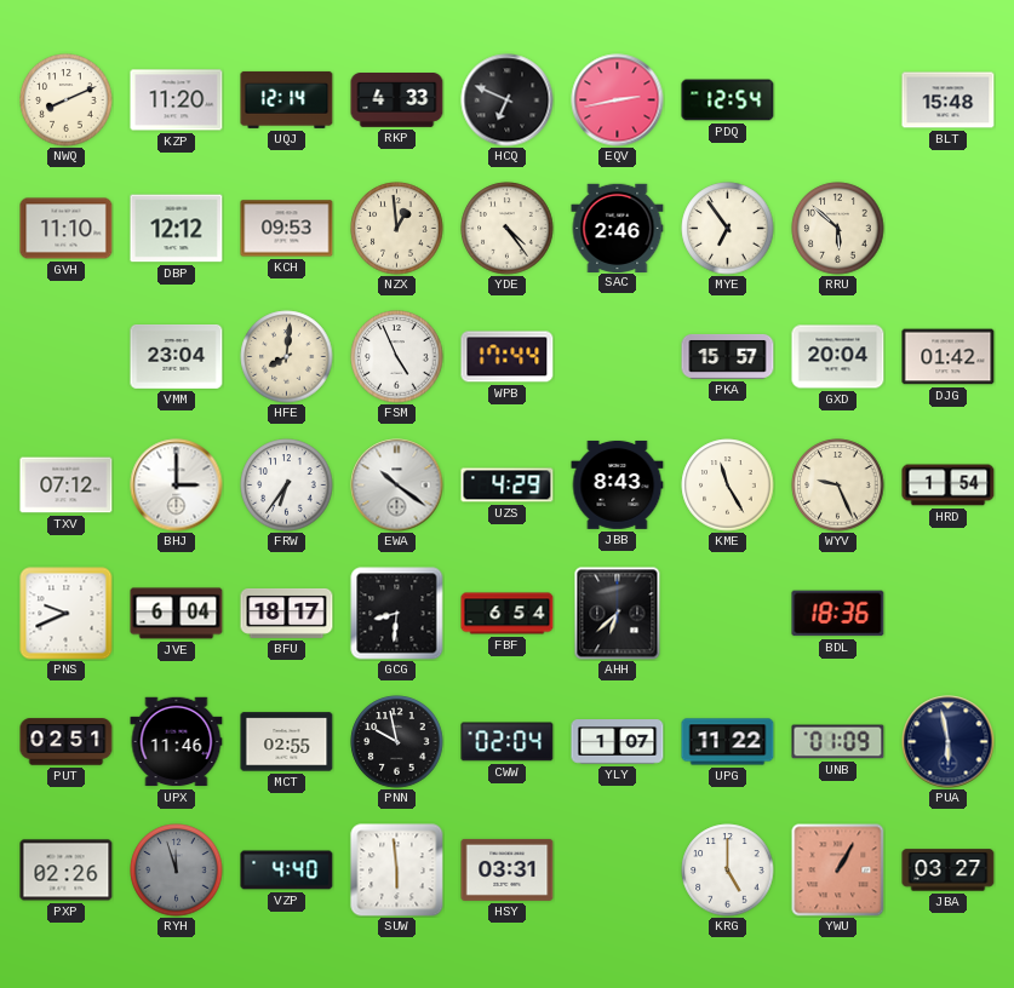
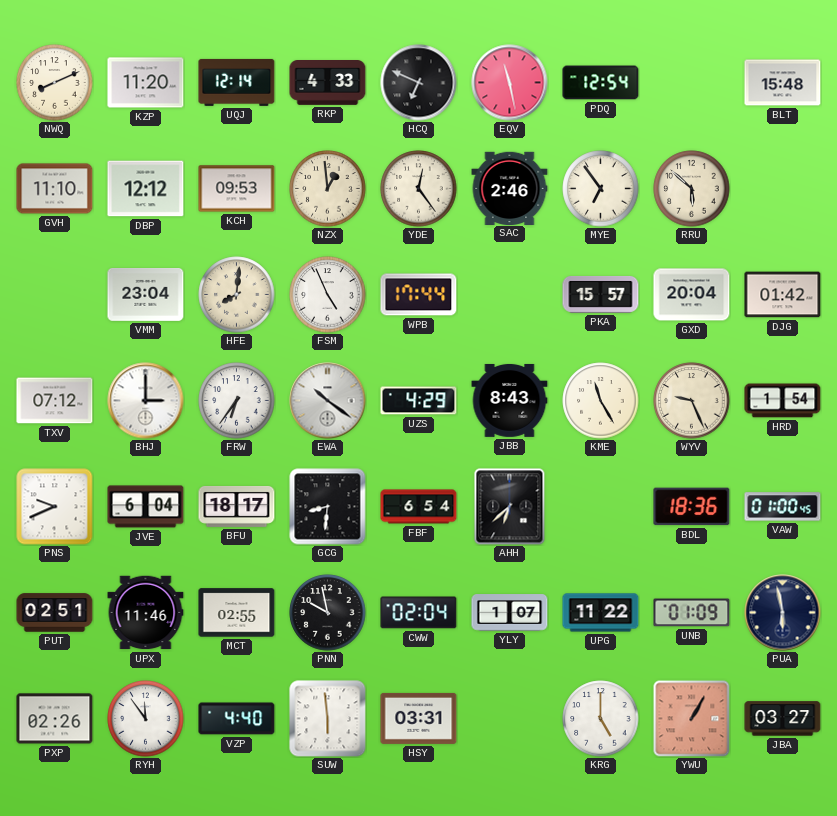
EQV: 2:43 -> 11:28
YDE: 4:24 -> 12:24
VAW: none -> 01:00
RYH: 11:57 -> 11:54
RYH dial: grey -> white
